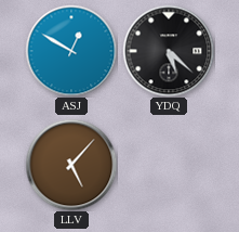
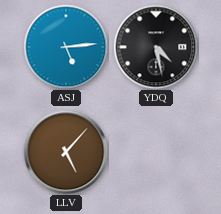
ASJ: 12:50 -> 5:14
YDQ: 5:22 -> 4:28
